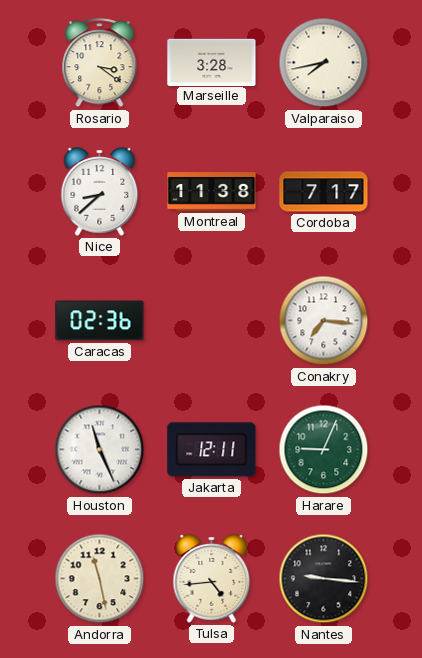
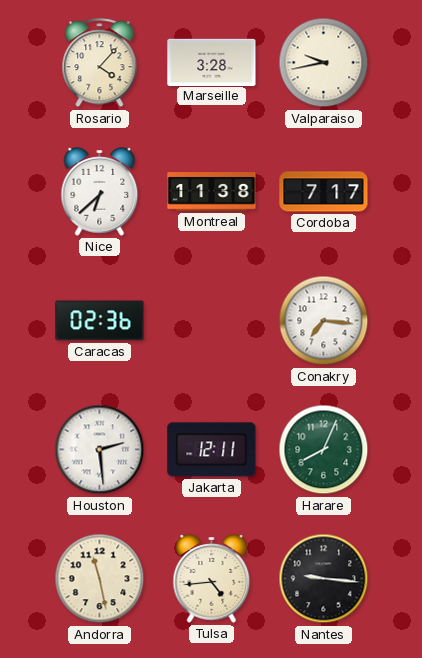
Rosario: 3:21 -> 4:07
Valparaiso: 7:43 -> 9:43
Nice: 8:38 -> 6:38
Houston: 11:26 -> 2:29
Harare: 9:04 -> 8:04
